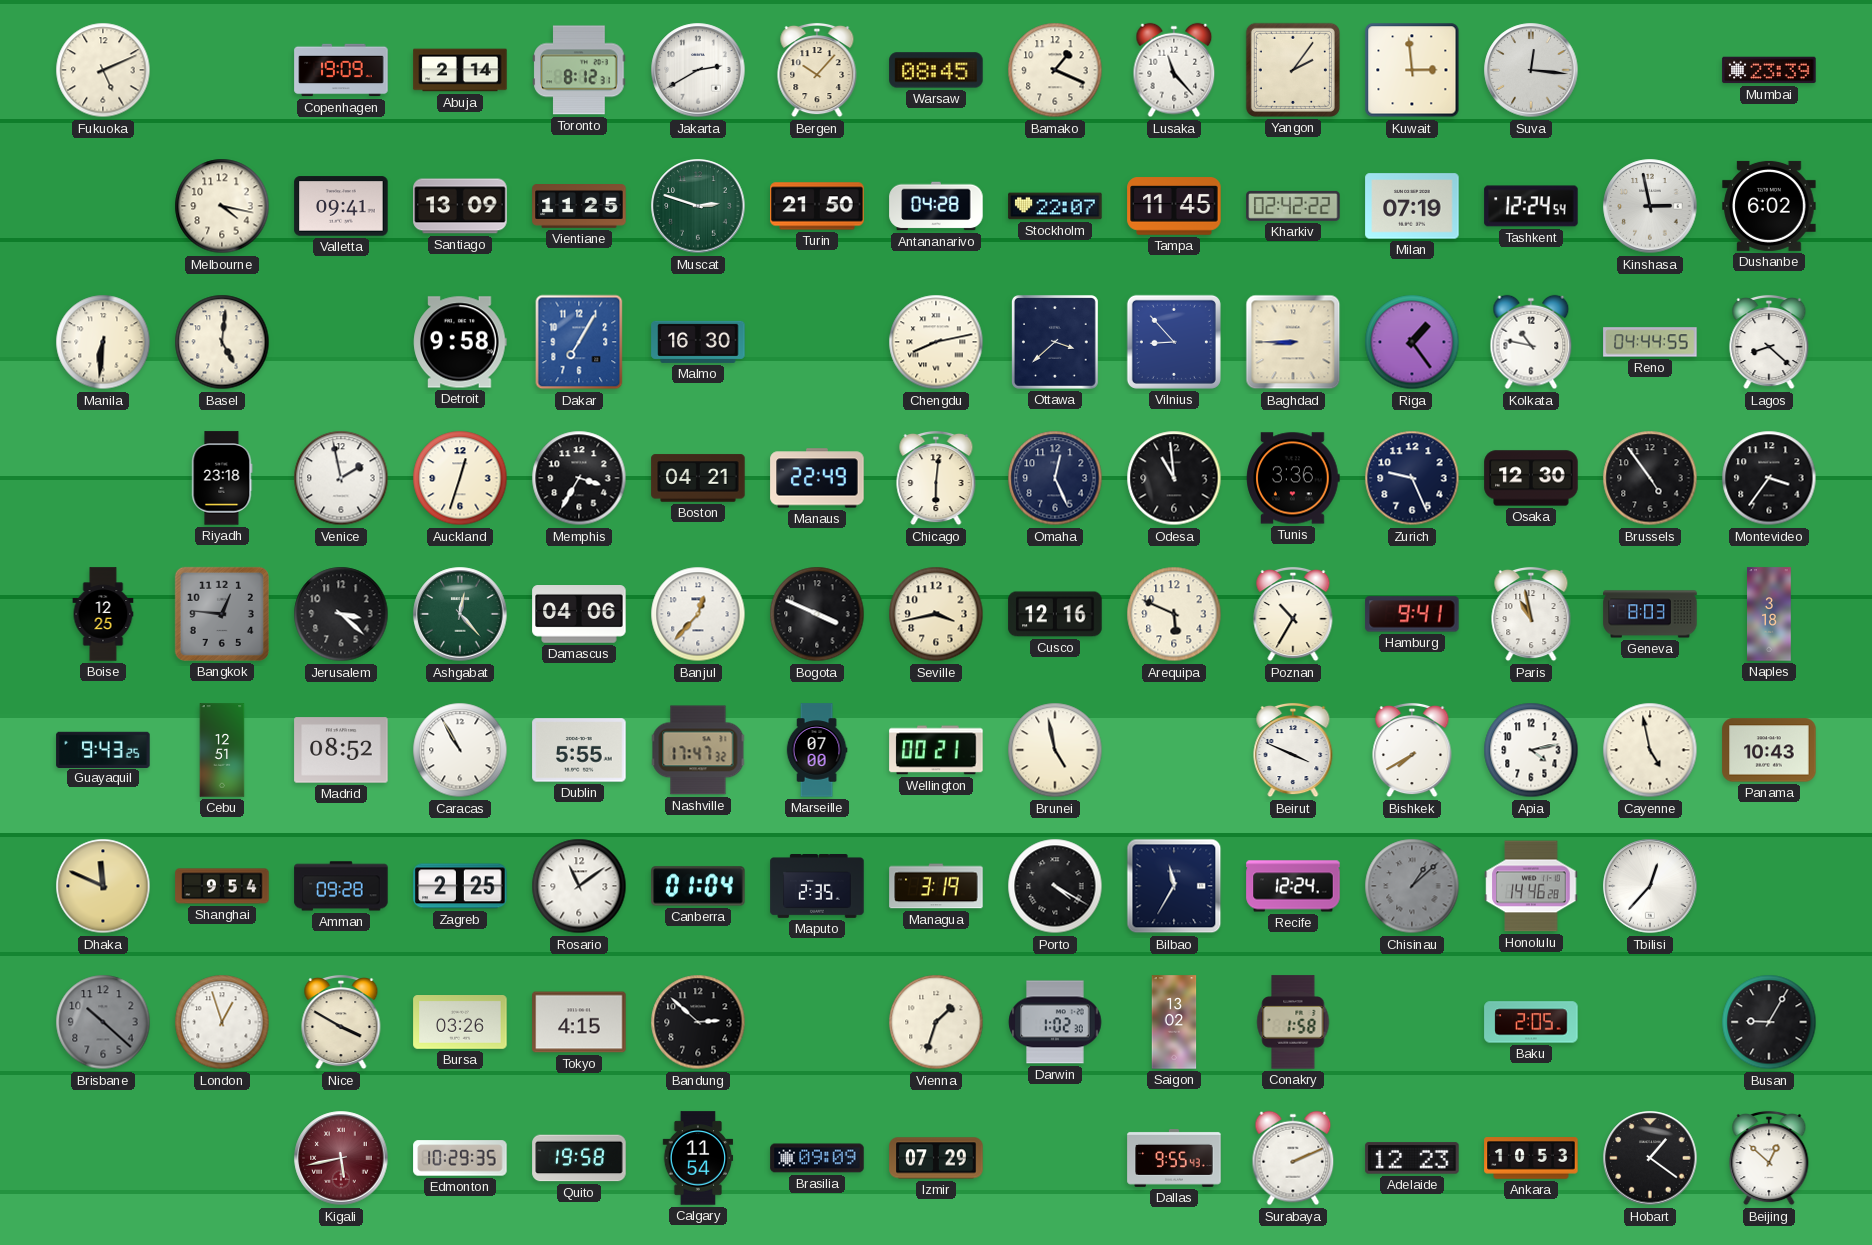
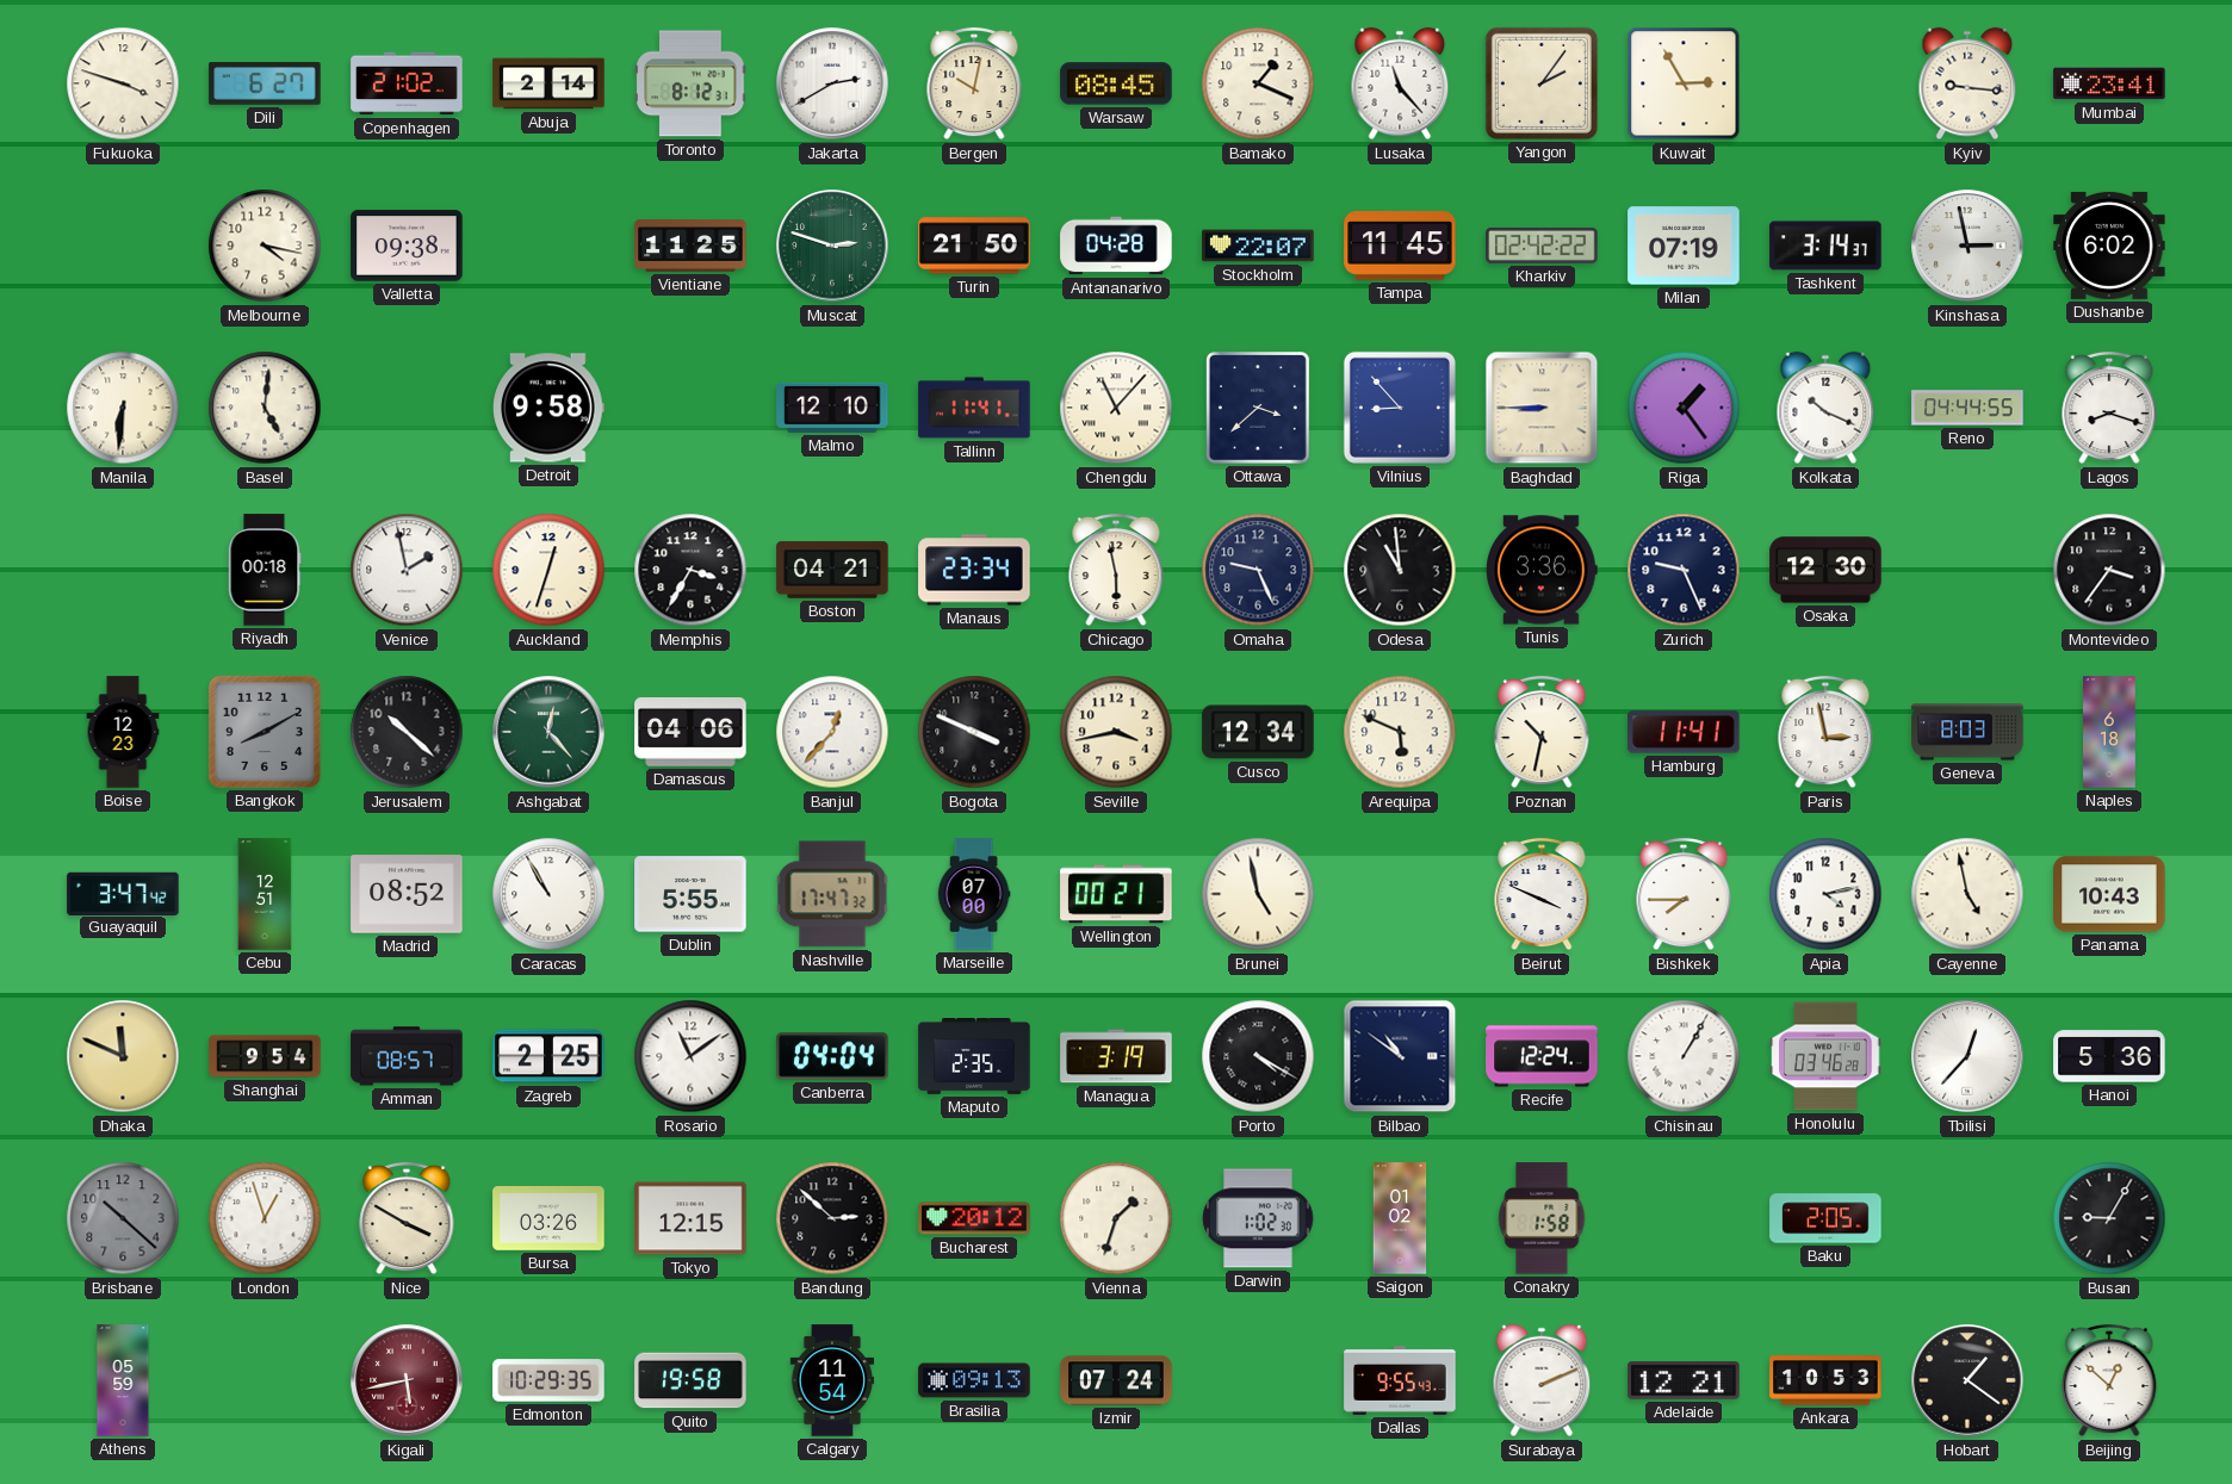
Fukuoka: 5:11 -> 3:48
Dili: none -> 6:27
Copenhagen: 19:09 -> 21:02
Bergen: 10:07 -> 10:02
Kuwait: 2:59 -> 2:55
Suva: 12:16 -> none
Kyiv: none -> 9:16
Mumbai: 23:39 -> 23:41
Valletta: 09:41 -> 09:38
Santiago: 13:09 -> none
Tashkent: 12:24 -> 3:14
Dakar: 7:05 -> none
Malmo: 16:30 -> 12:10
Tallinn: none -> 11:41
Chengdu: 8:13 -> 11:07
Kolkata: 10:47 -> 10:19
Lagos: 8:22 -> 8:18
Riyadh: 23:18 -> 00:18
Manaus: 22:49 -> 23:34
Chicago: 6:01 -> 5:58
Omaha: 12:26 -> 9:26
Brussels: 4:54 -> none
Boise: 12:25 -> 12:23
Bangkok: 12:46 -> 8:10
Jerusalem: 3:22 -> 10:22
Cusco: 12:16 -> 12:34
Poznan: 10:35 -> 10:32
Hamburg: 9:41 -> 11:41
Paris: 10:58 -> 2:58
Naples: 3:18 -> 6:18
Guayaquil: 9:43 -> 3:47
Bishkek: 7:40 -> 7:45
Amman: 09:28 -> 08:57
Canberra: 01:04 -> 04:04
Bilbao: 11:35 -> 10:51
Chisinau: 1:08 -> 1:05
Chisinau dial: grey -> white
Honolulu: 14:46 -> 03:46
Hanoi: none -> 5:36
Tokyo: 4:15 -> 12:15
Bucharest: none -> 20:12
Saigon: 13:02 -> 01:02
Athens: none -> 05:59
Brasilia: 09:09 -> 09:13
Izmir: 07:29 -> 07:24
Adelaide: 12:23 -> 12:21
